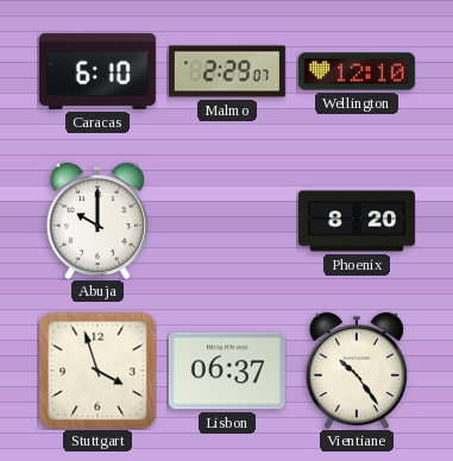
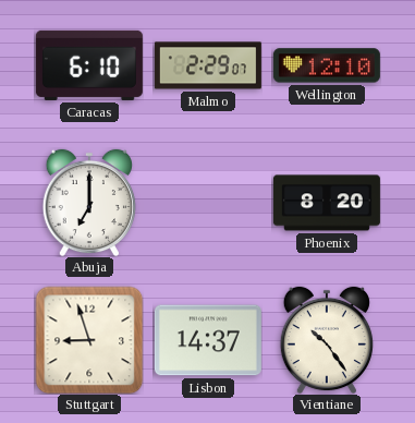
Abuja: 10:00 -> 7:00
Stuttgart: 3:57 -> 8:57
Lisbon: 06:37 -> 14:37
